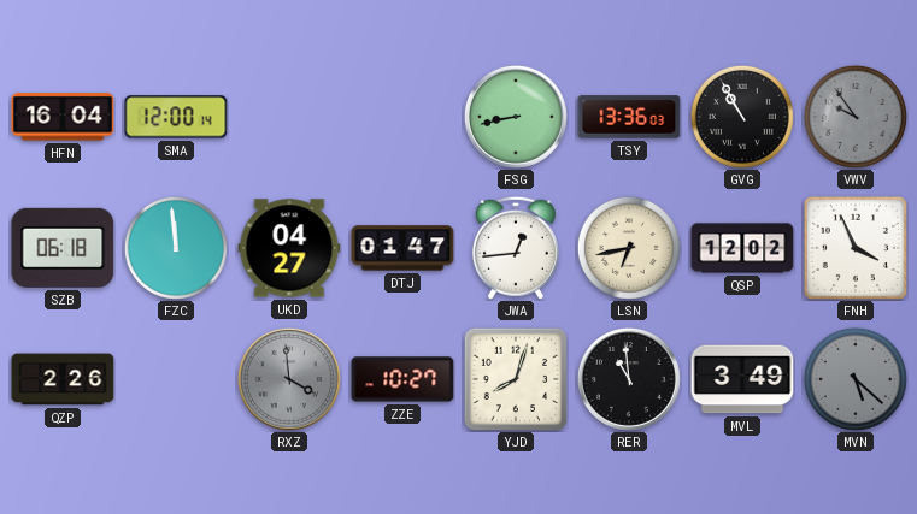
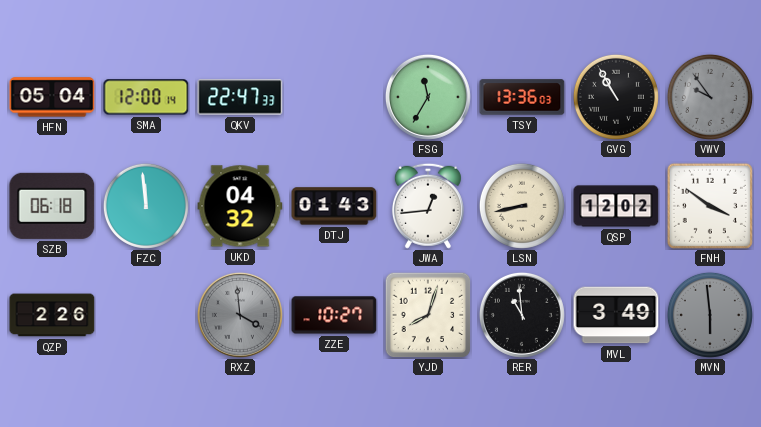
HFN: 16:04 -> 05:04
QKV: none -> 22:47
FSG: 8:43 -> 11:35
UKD: 04:27 -> 04:32
DTJ: 01:47 -> 01:43
LSN: 6:43 -> 8:43
FNH: 3:56 -> 3:51
MVN: 5:22 -> 5:59
